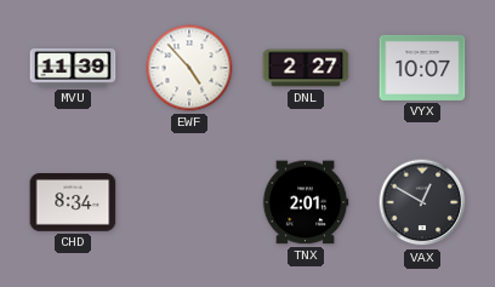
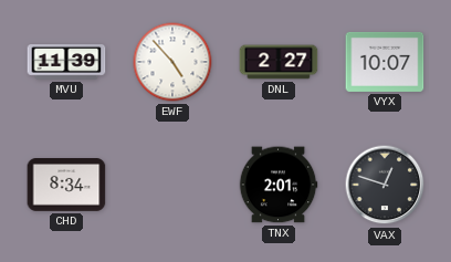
VAX: 12:50 -> 12:48
